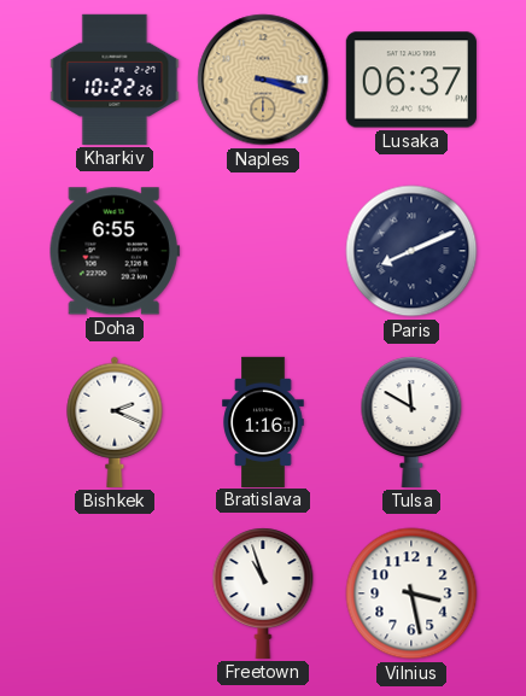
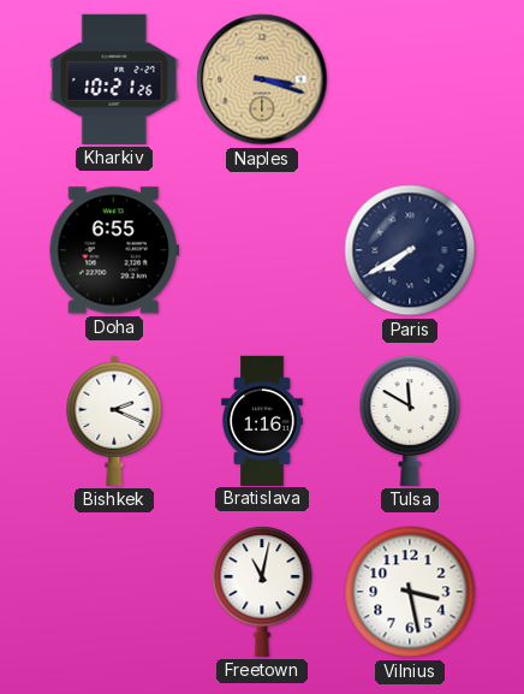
Kharkiv: 10:22 -> 10:21
Lusaka: 06:37 -> none
Paris: 8:11 -> 7:40
Freetown: 10:57 -> 11:02
